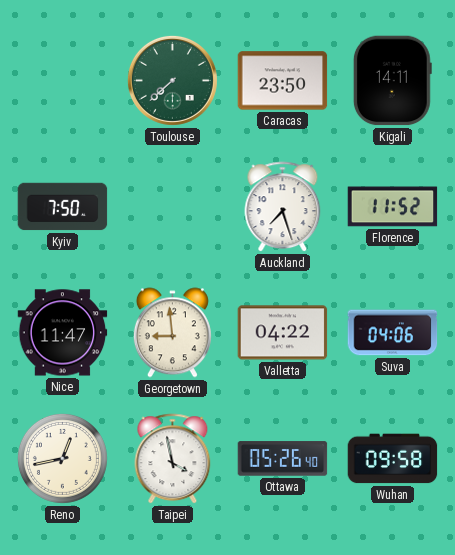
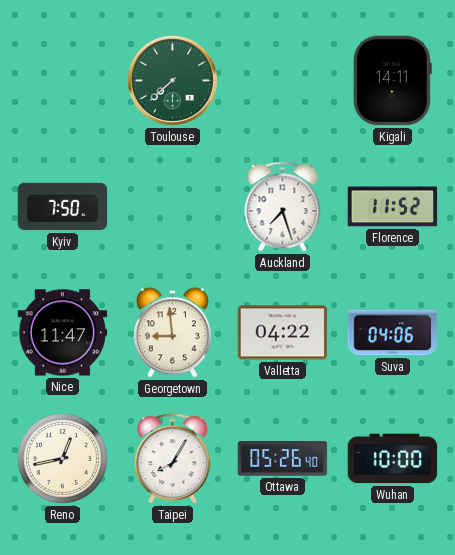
Caracas: 23:50 -> none
Taipei: 3:58 -> 8:05
Wuhan: 09:58 -> 10:00
